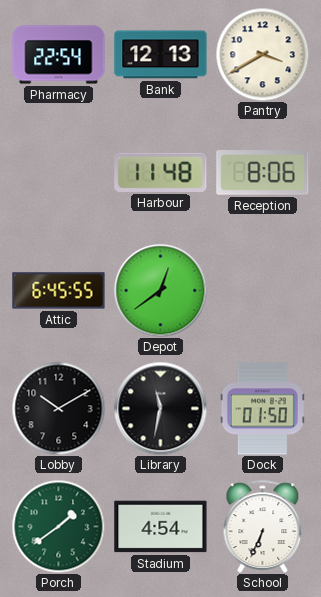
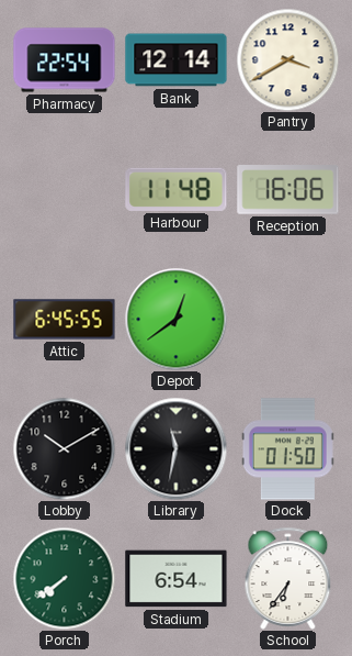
Bank: 12:13 -> 12:14
Reception: 8:06 -> 16:06
Porch: 1:39 -> 7:39
Stadium: 4:54 -> 6:54
School: 6:34 -> 6:36
